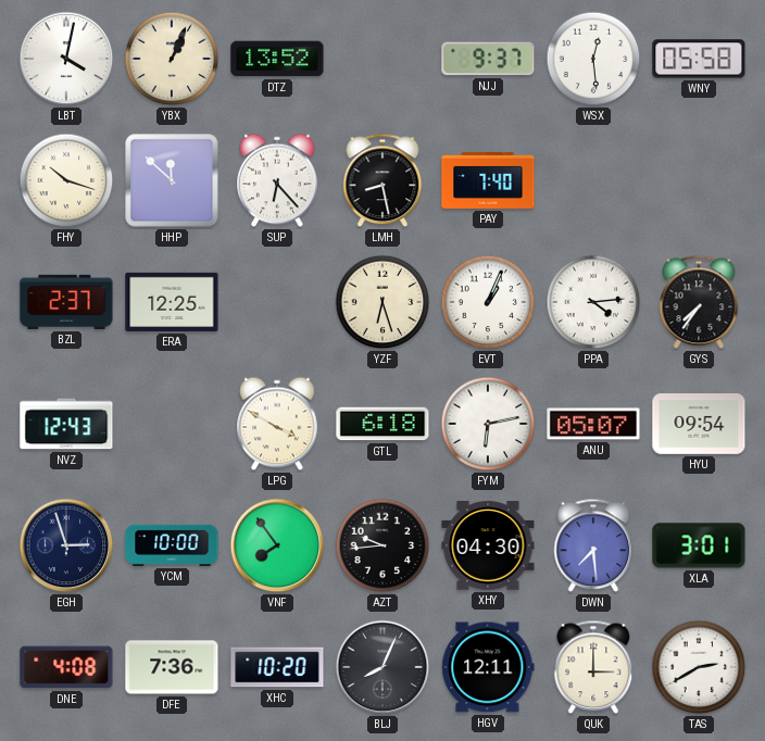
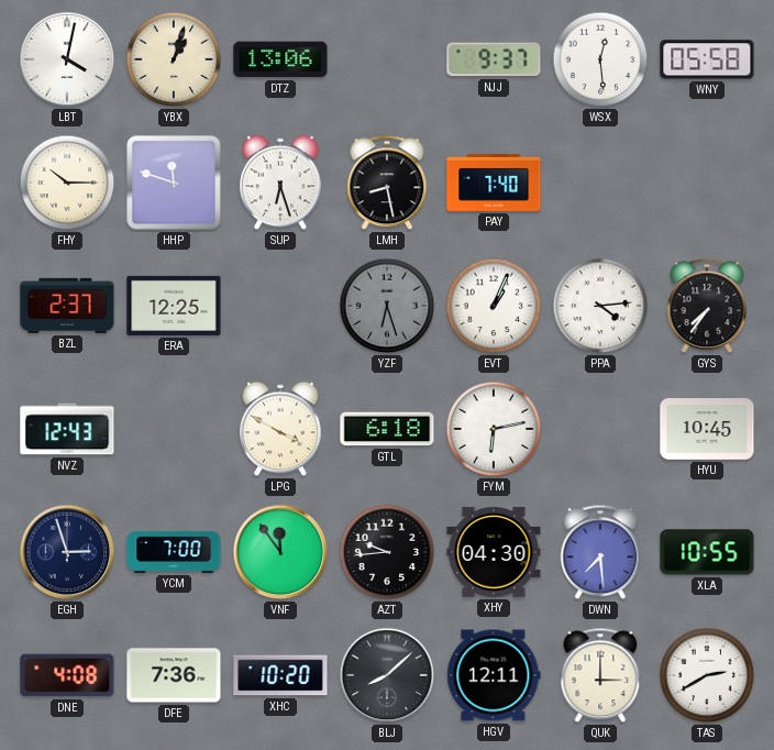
YBX: 1:04 -> 1:03
DTZ: 13:52 -> 13:06
FHY: 10:18 -> 10:15
HHP: 11:52 -> 11:48
SUP: 6:23 -> 6:27
YZF dial: cream -> grey
ANU: 05:07 -> none
HYU: 09:54 -> 10:45
YCM: 10:00 -> 7:00
VNF: 7:54 -> 11:54
XLA: 3:01 -> 10:55
BLJ: 8:04 -> 8:08
